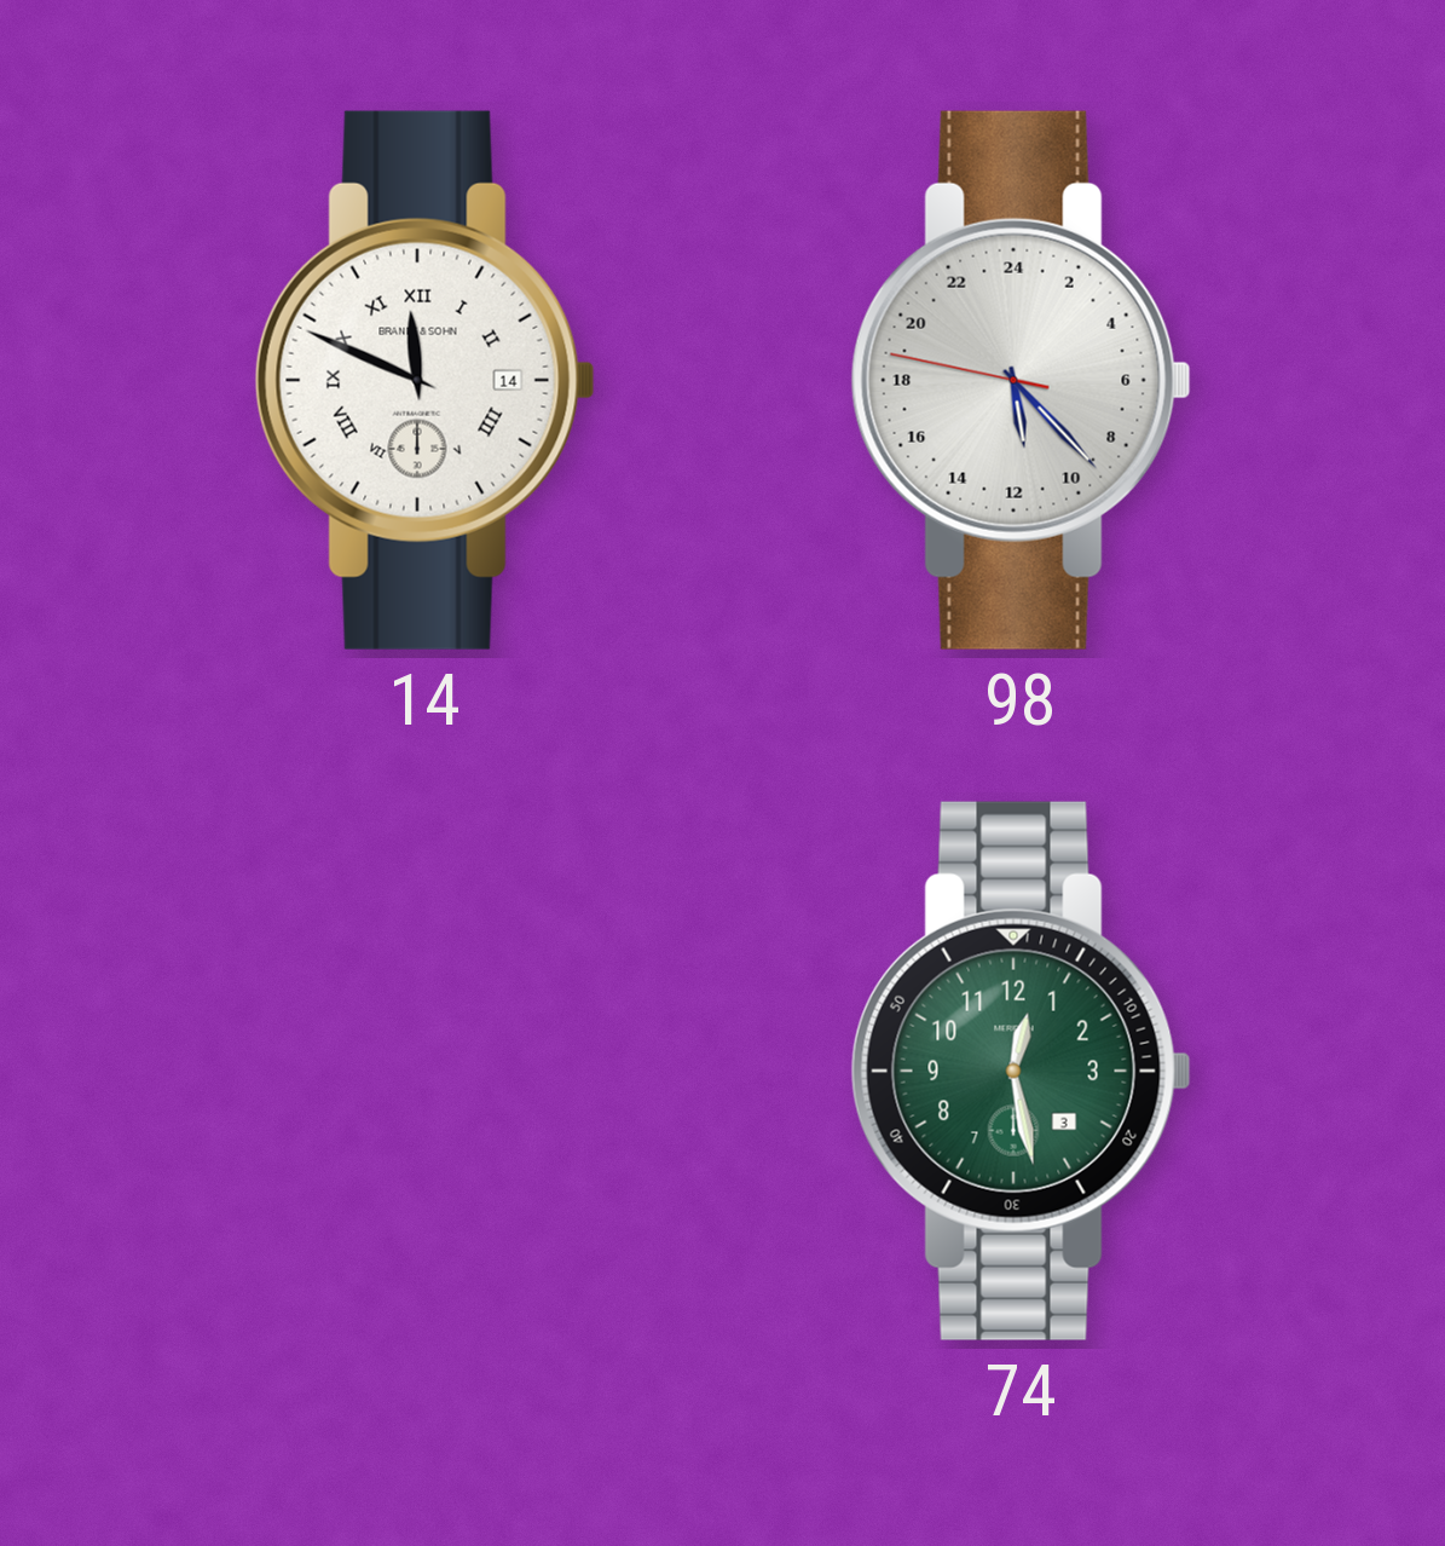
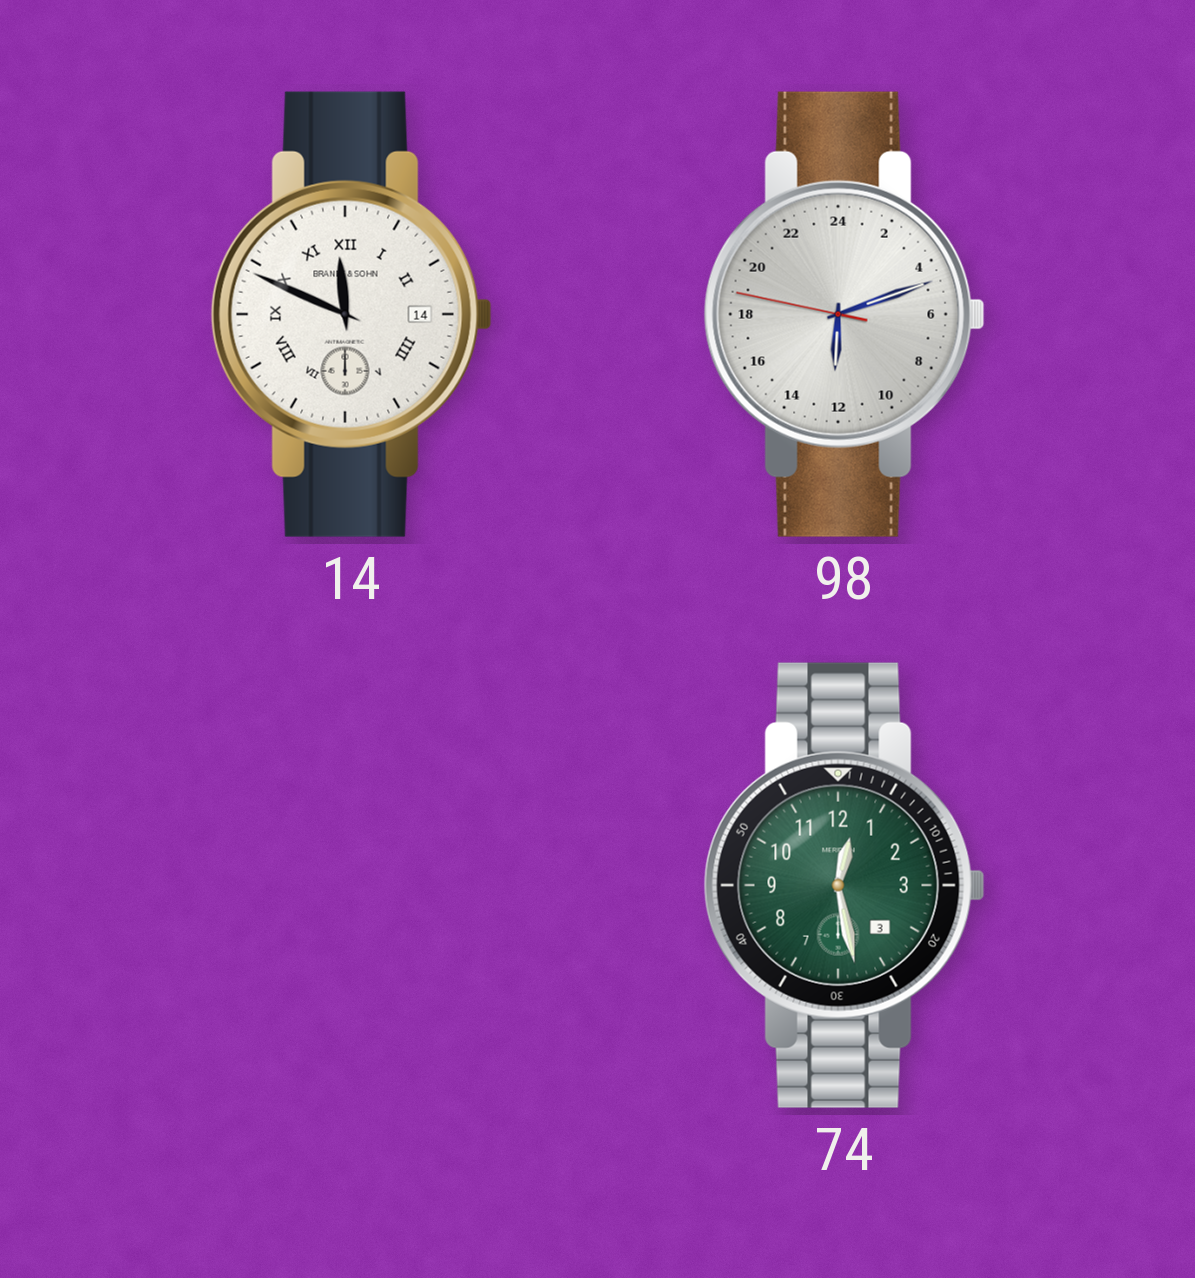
98: 11:22 -> 12:11
